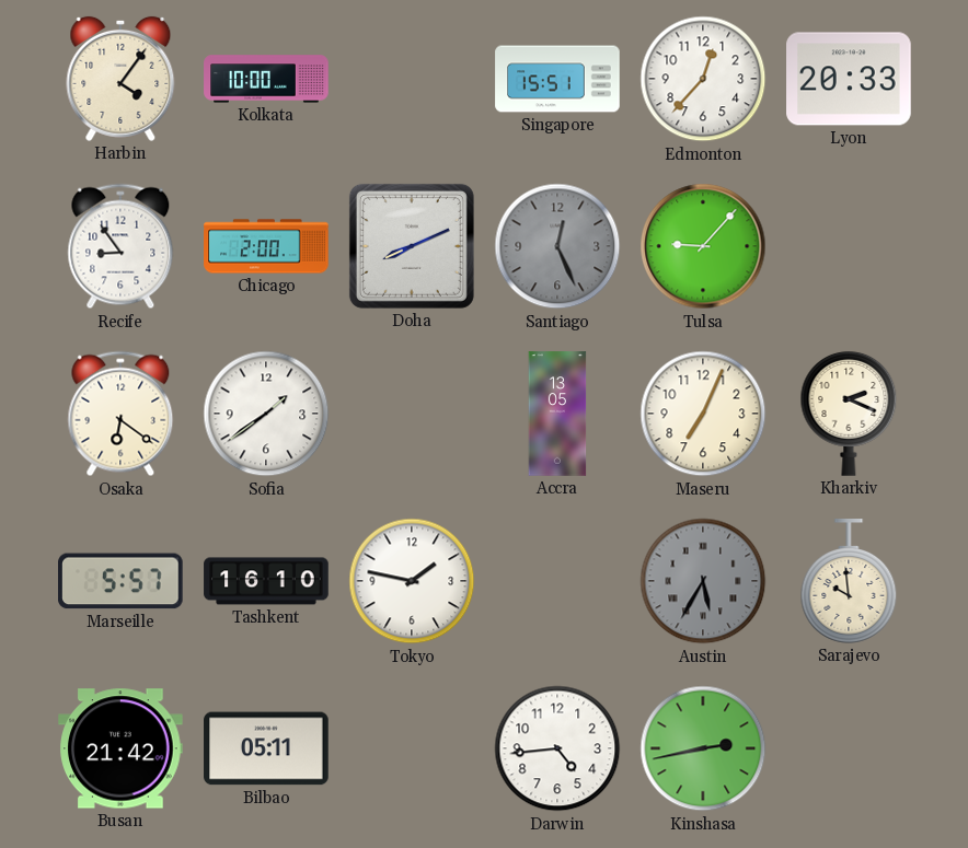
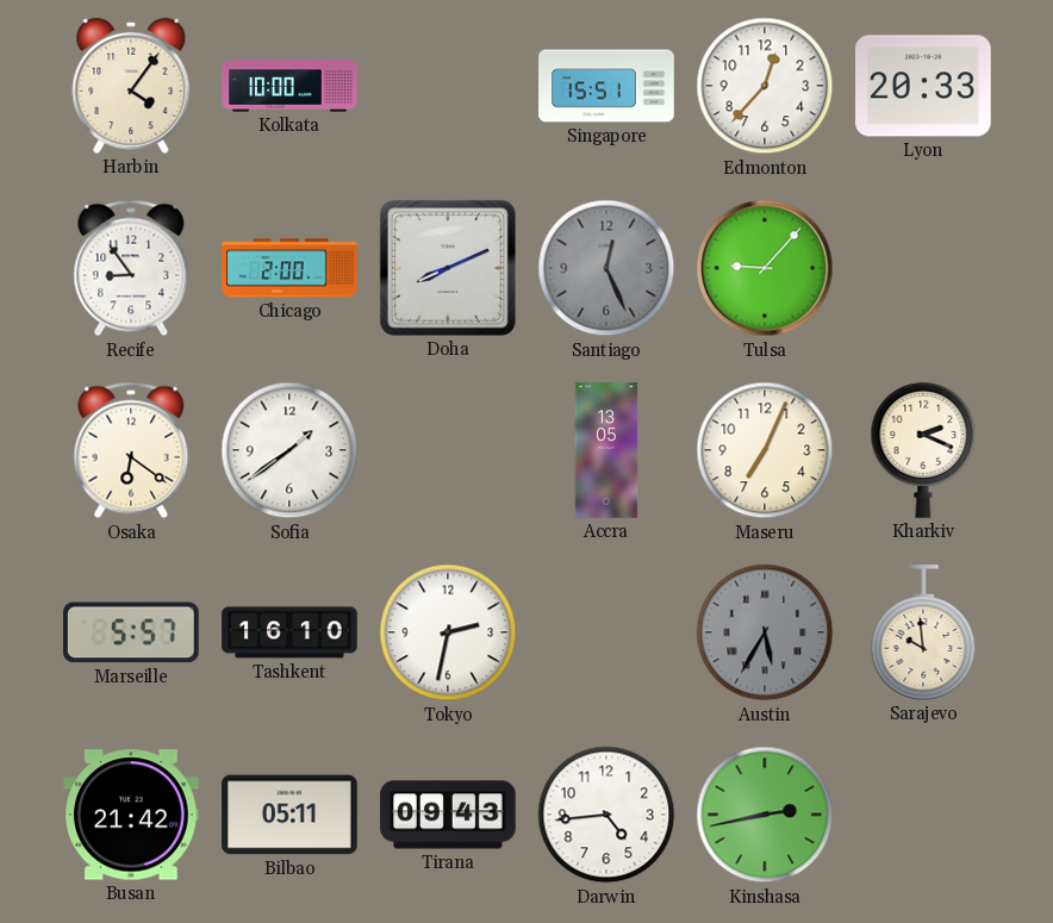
Tokyo: 1:47 -> 2:32
Tirana: none -> 09:43
